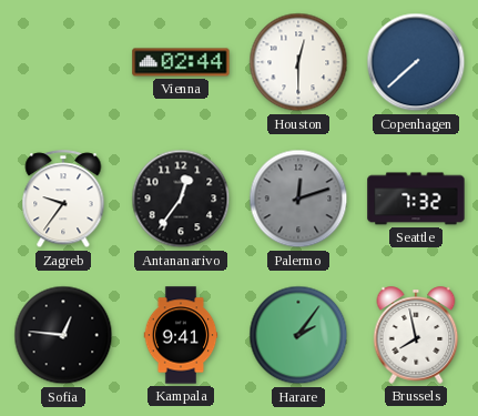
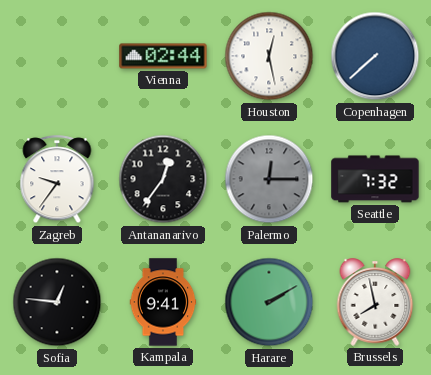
Houston: 12:30 -> 12:28
Palermo: 12:12 -> 12:15
Harare: 2:06 -> 2:10
